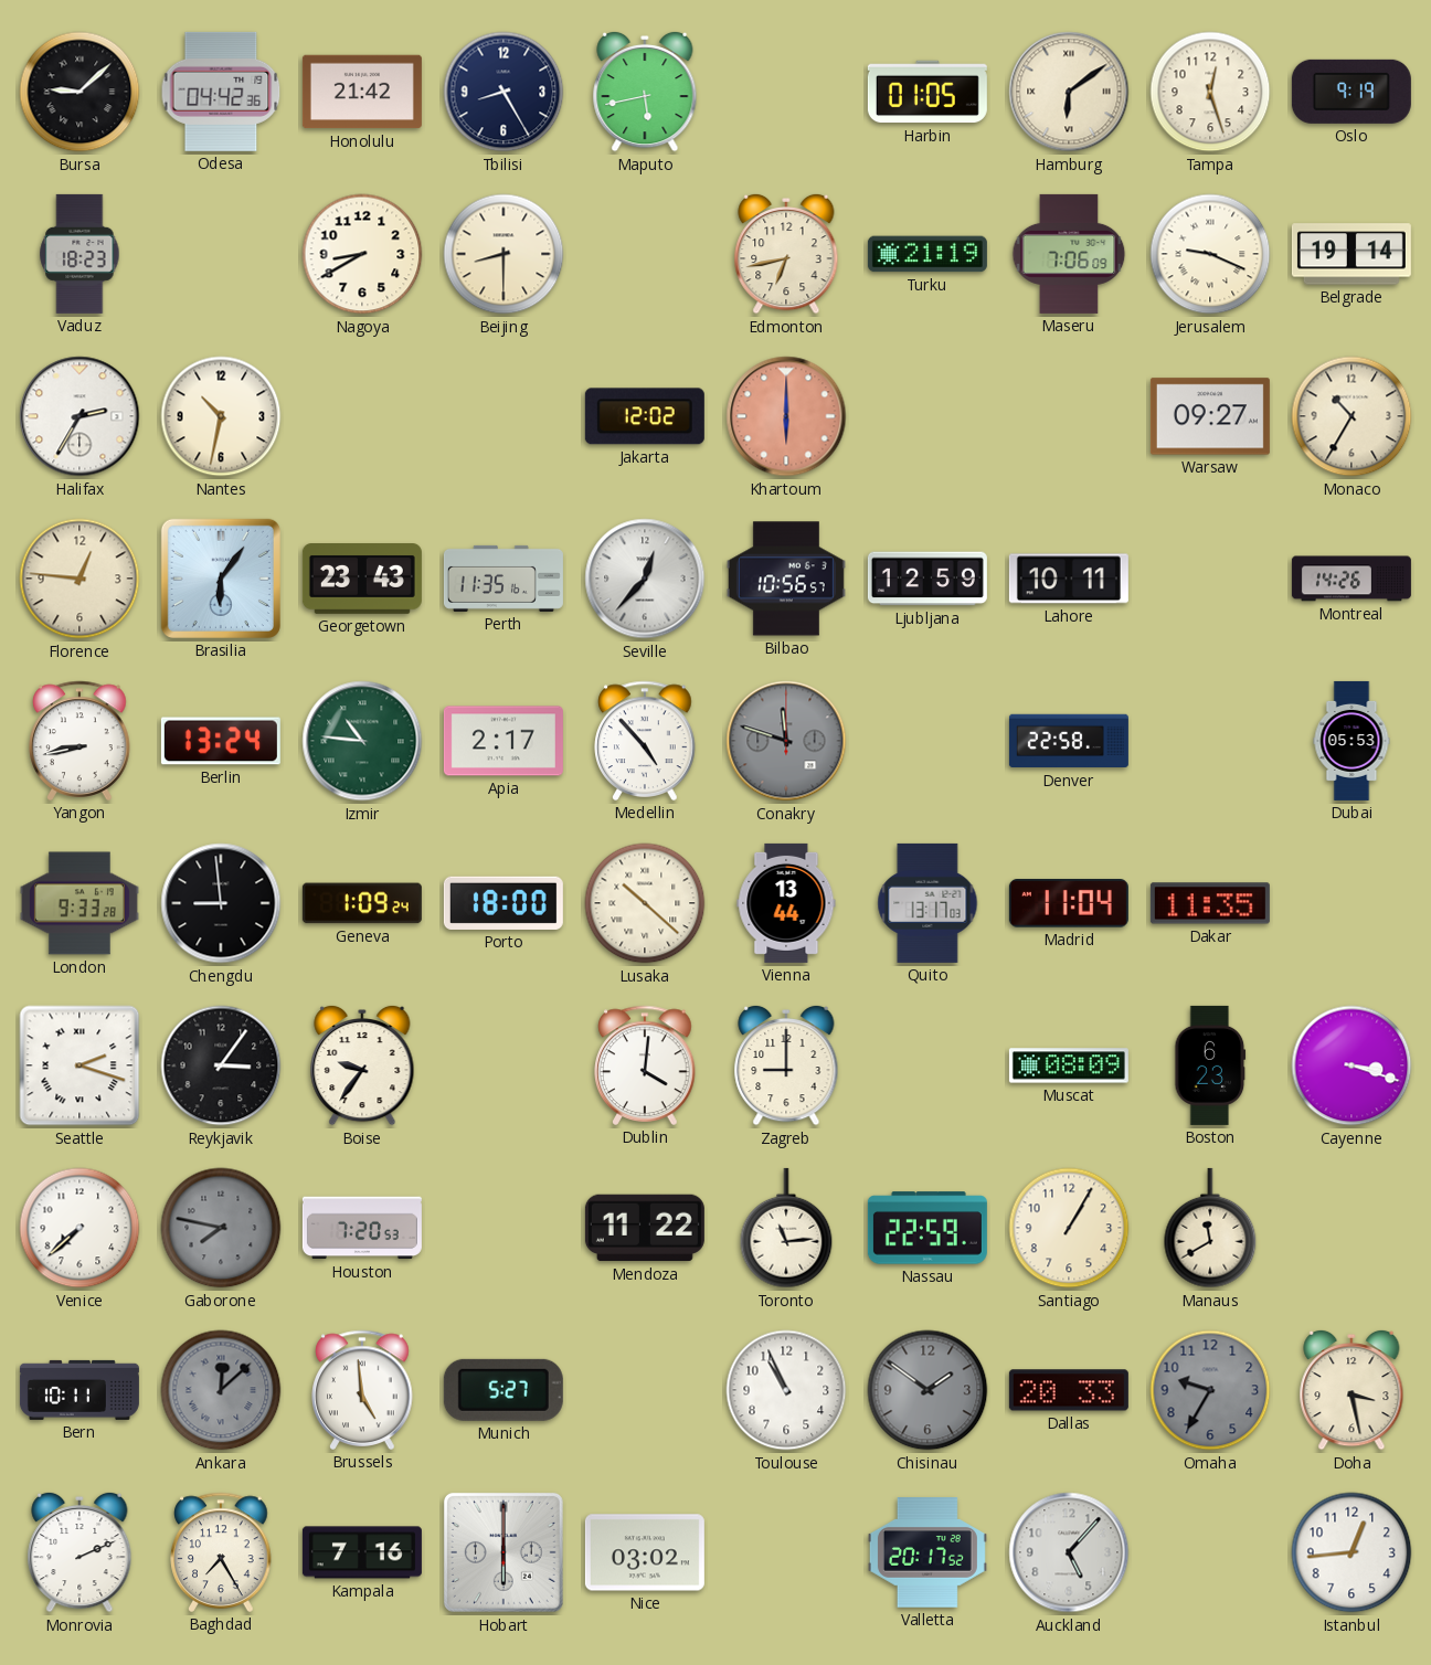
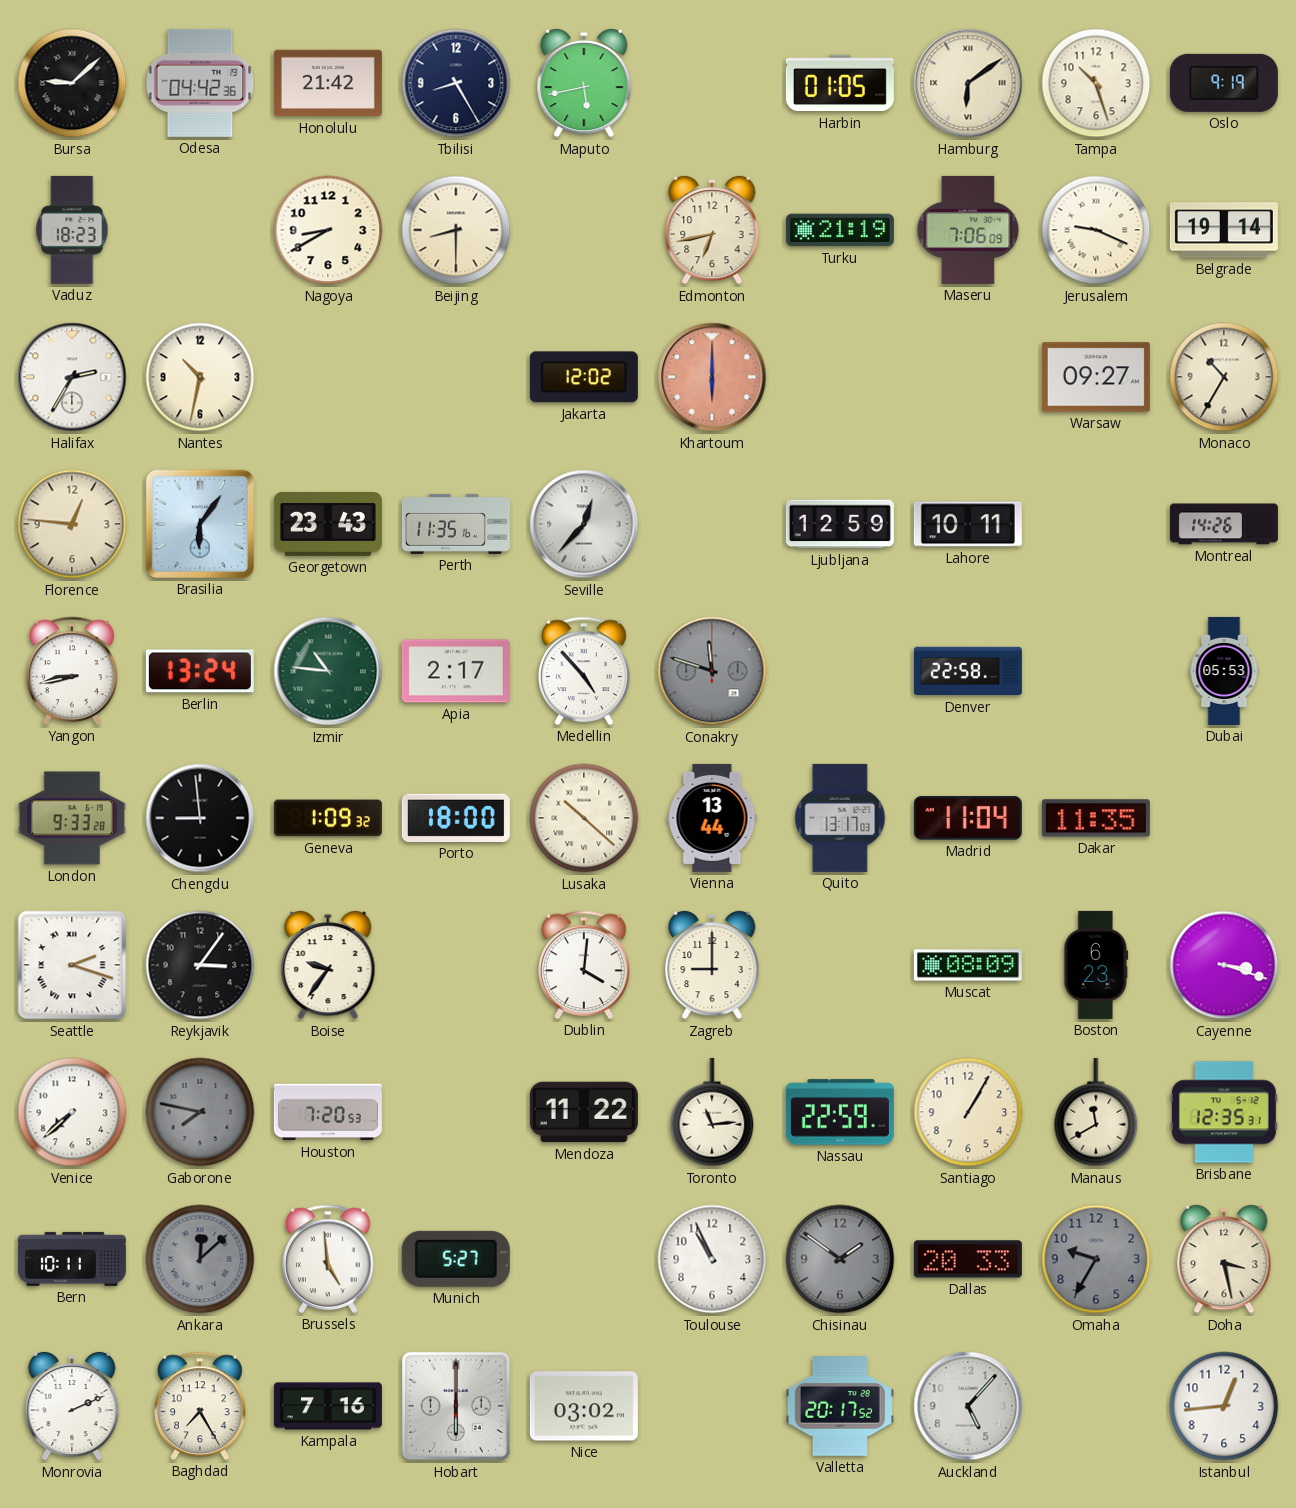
Tampa: 12:27 -> 10:27
Bilbao: 10:56 -> none
Geneva: 1:09:24 -> 1:09:32
Brisbane: none -> 12:35
